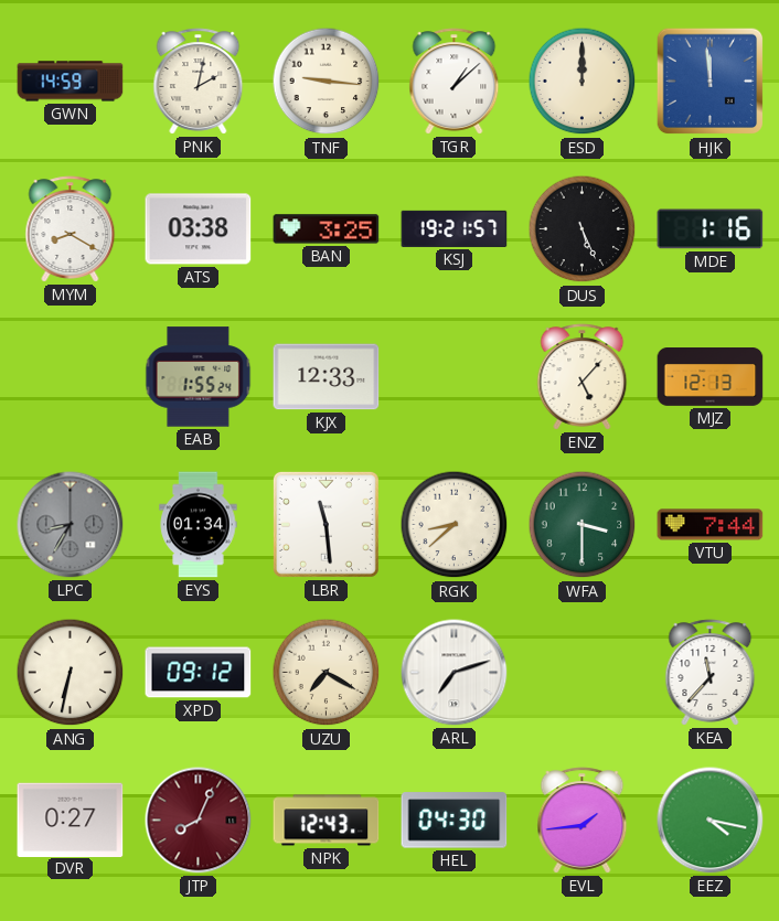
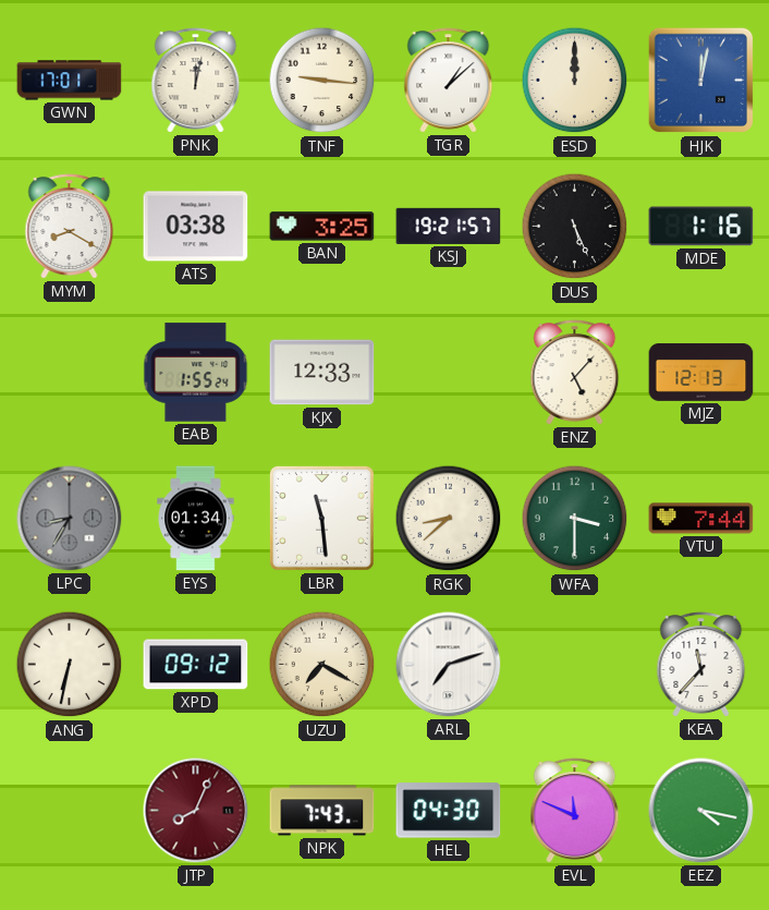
GWN: 14:59 -> 17:01
PNK: 2:02 -> 12:02
HJK: 11:59 -> 12:02
DVR: 0:27 -> none
NPK: 12:43 -> 7:43
EVL: 1:44 -> 11:49
